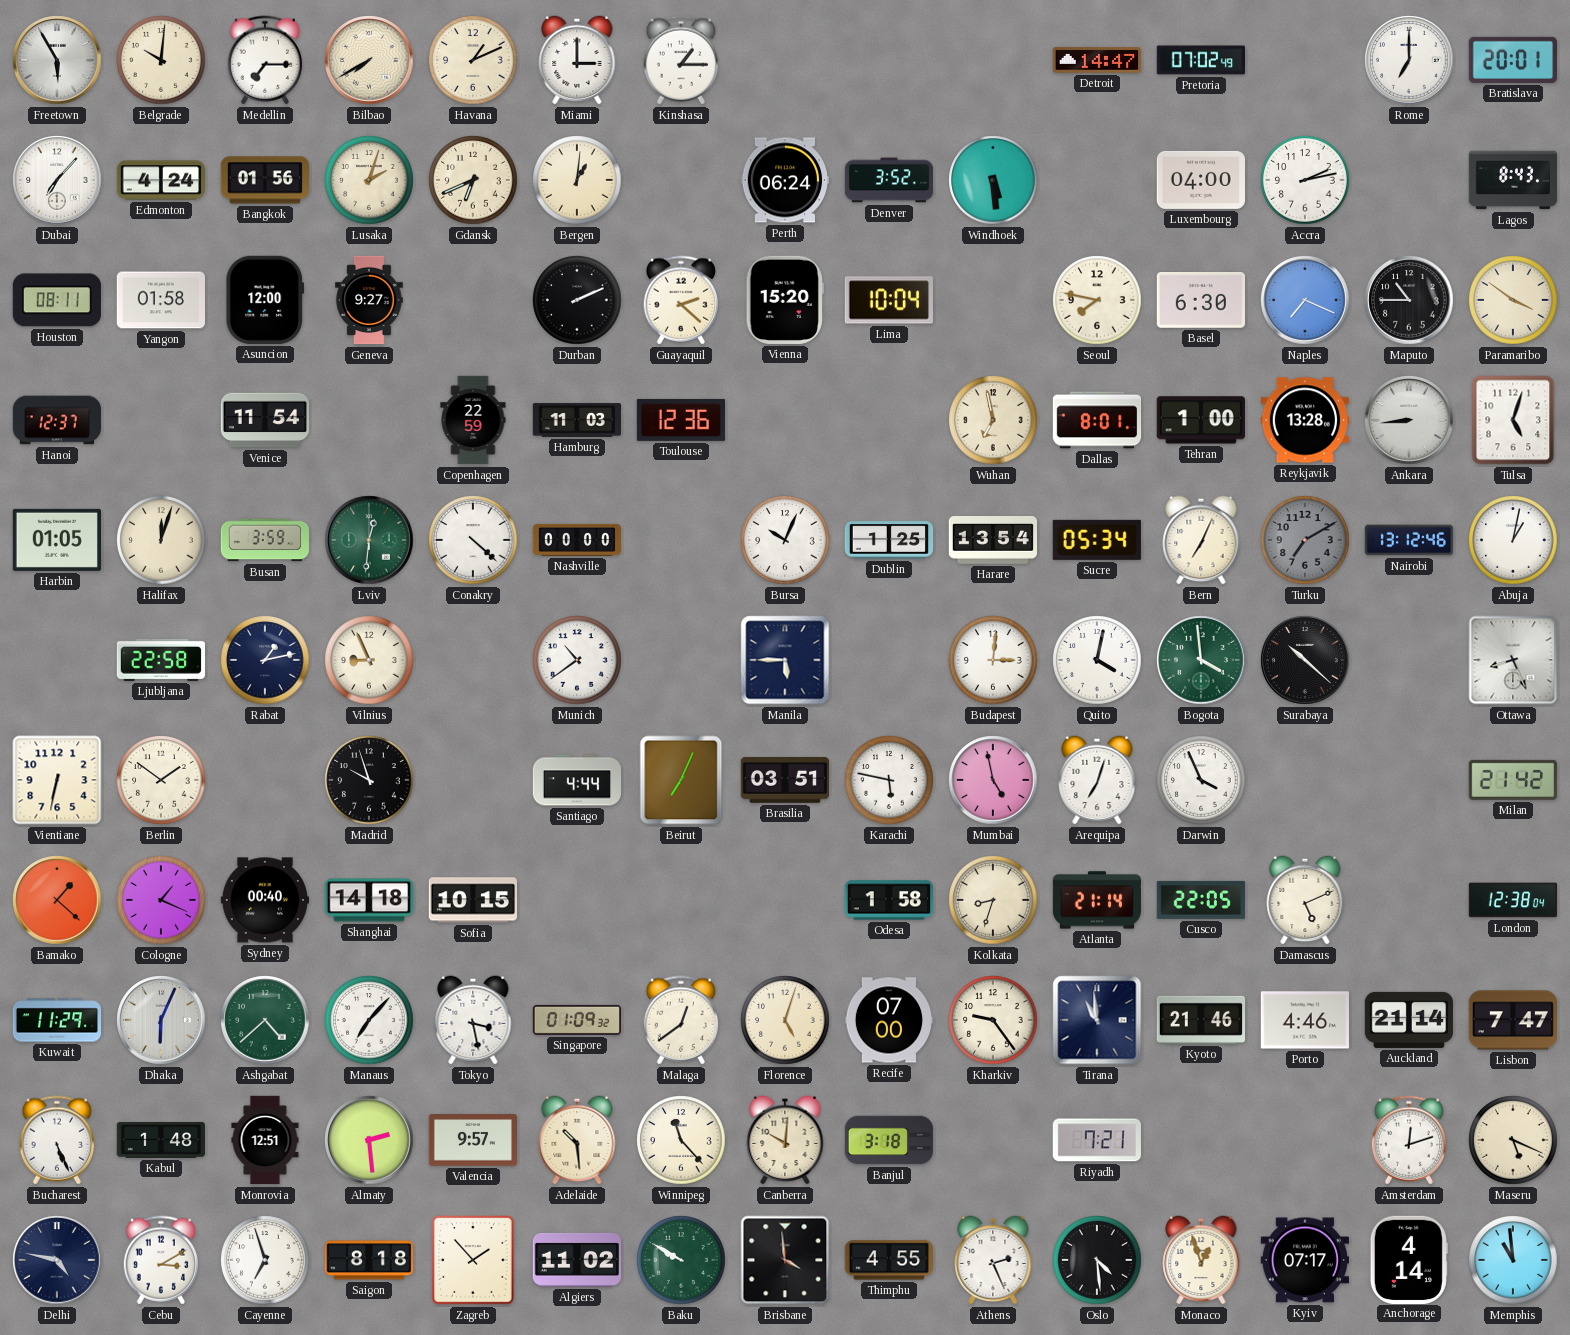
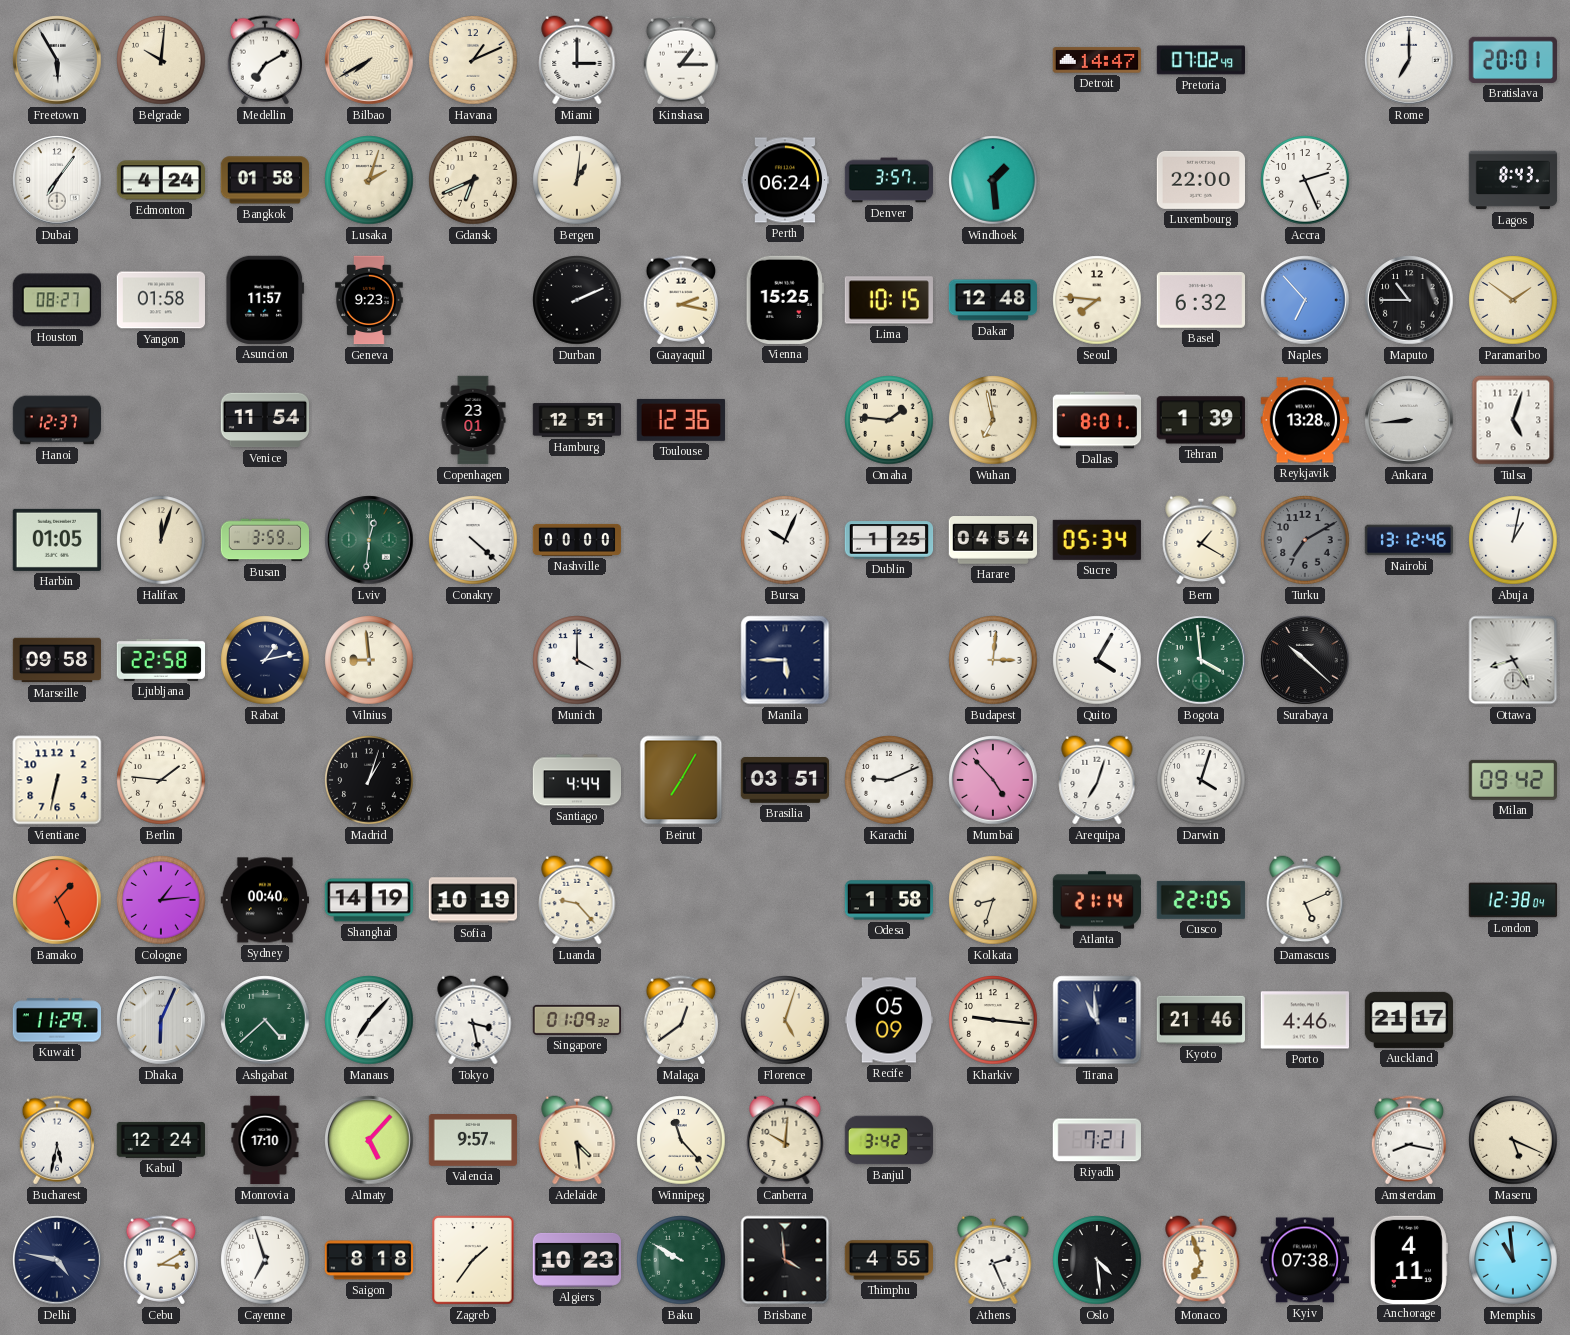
Medellin: 7:15 -> 7:10
Dubai: 7:07 -> 7:06
Bangkok: 01:56 -> 01:58
Denver: 3:52 -> 3:57
Windhoek: 5:29 -> 1:29
Luxembourg: 04:00 -> 22:00
Accra: 2:13 -> 2:26
Houston: 08:11 -> 08:27
Asuncion: 12:00 -> 11:57
Geneva: 9:27 -> 9:23
Guayaquil: 2:22 -> 2:17
Vienna: 15:20 -> 15:25
Lima: 10:04 -> 10:15
Dakar: none -> 12:48
Seoul: 7:47 -> 7:46
Basel: 6:30 -> 6:32
Naples: 7:19 -> 6:53
Paramaribo: 3:51 -> 1:51
Copenhagen: 22:59 -> 23:01
Hamburg: 11:03 -> 12:51
Omaha: none -> 1:46
Tehran: 1:00 -> 1:39
Harare: 13:54 -> 04:54
Bern: 7:04 -> 1:20
Marseille: none -> 09:58
Vilnius: 8:56 -> 8:59
Munich: 10:39 -> 4:00
Quito: 4:02 -> 4:05
Ottawa: 8:26 -> 8:25
Berlin: 1:51 -> 1:46
Madrid: 9:57 -> 1:03
Beirut: 7:04 -> 7:05
Karachi: 5:47 -> 9:11
Mumbai: 4:58 -> 4:53
Darwin: 3:56 -> 4:03
Milan: 21:42 -> 09:42
Bamako: 1:22 -> 1:26
Cologne: 1:19 -> 1:14
Shanghai: 14:18 -> 14:19
Sofia: 10:15 -> 10:19
Luanda: none -> 9:23
Recife: 07:00 -> 05:09
Kharkiv: 9:24 -> 9:16
Auckland: 21:14 -> 21:17
Lisbon: 7:47 -> none
Bucharest: 5:26 -> 5:32
Kabul: 1:48 -> 12:24
Monrovia: 12:51 -> 17:10
Almaty: 2:29 -> 5:07
Adelaide: 10:29 -> 4:29
Banjul: 3:18 -> 3:42
Amsterdam: 12:12 -> 8:17
Zagreb: 1:53 -> 1:36
Algiers: 11:02 -> 10:23
Monaco: 12:57 -> 6:57
Kyiv: 07:17 -> 07:38
Anchorage: 4:14 -> 4:11
